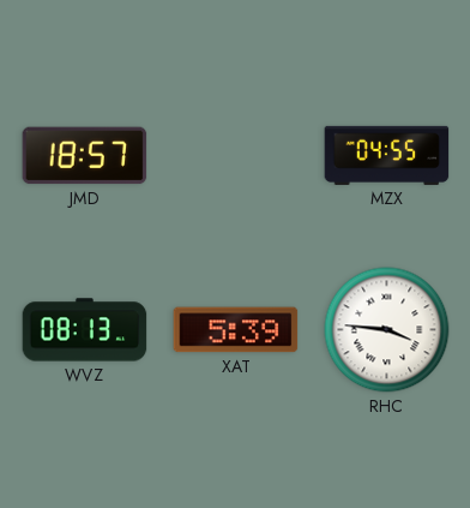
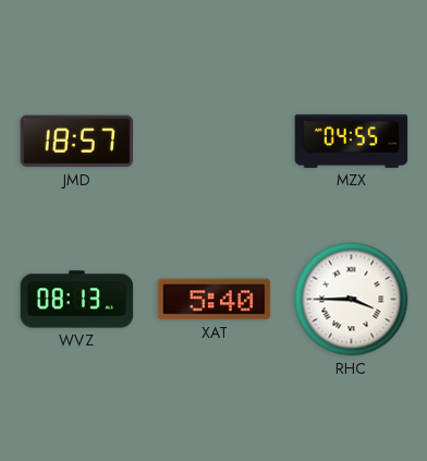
XAT: 5:39 -> 5:40
RHC: 3:46 -> 3:45
